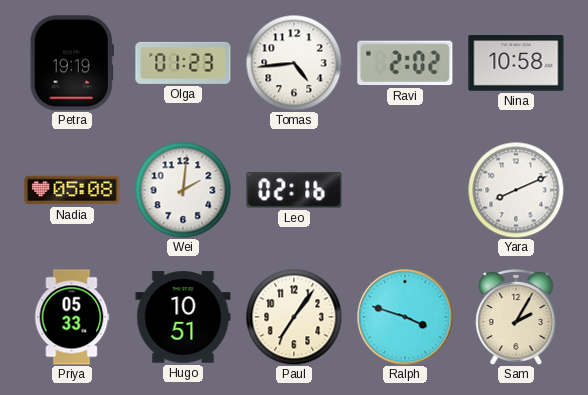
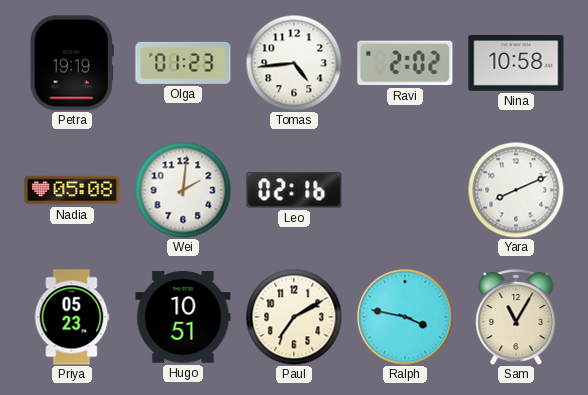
Priya: 05:33 -> 05:23
Paul: 7:06 -> 7:10
Ralph: 3:48 -> 3:47
Sam: 2:05 -> 11:05
